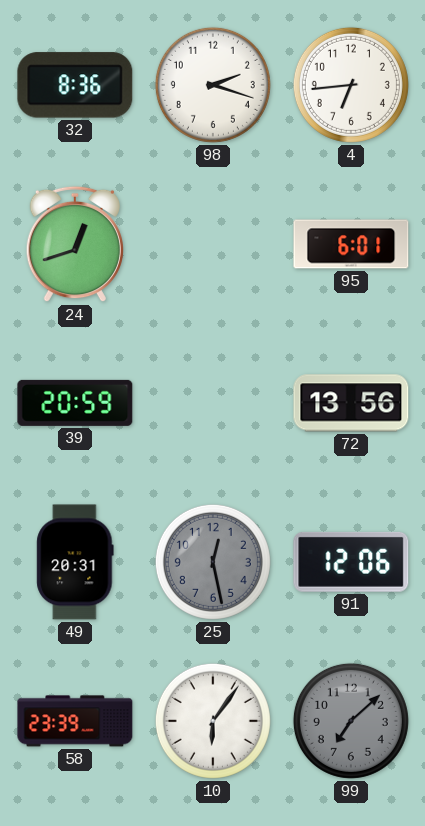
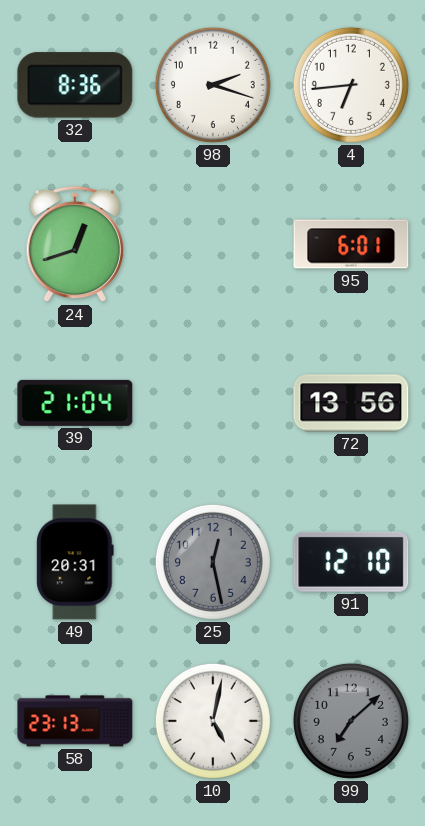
39: 20:59 -> 21:04
91: 12:06 -> 12:10
58: 23:39 -> 23:13
10: 6:06 -> 5:02
